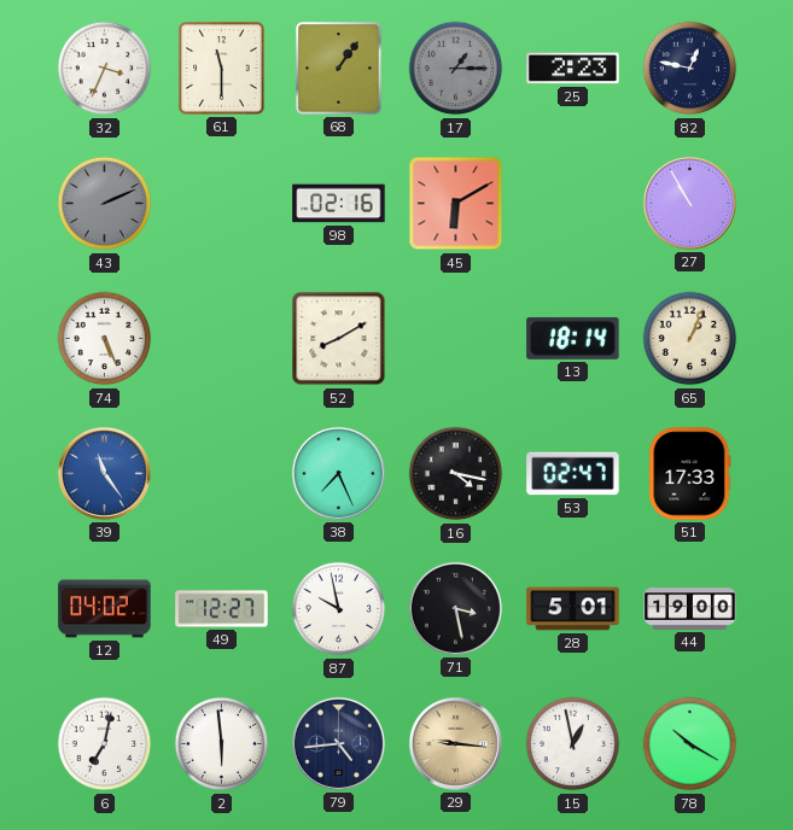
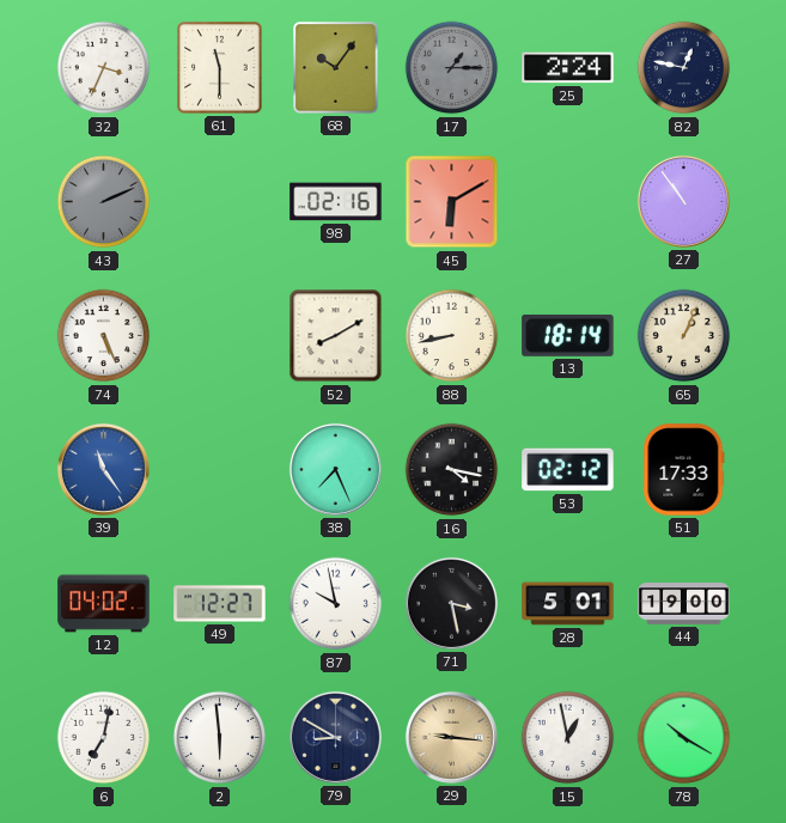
68: 1:06 -> 10:06
25: 2:23 -> 2:24
27: 10:55 -> 10:54
88: none -> 8:43
53: 02:47 -> 02:12
79: 4:44 -> 8:50
